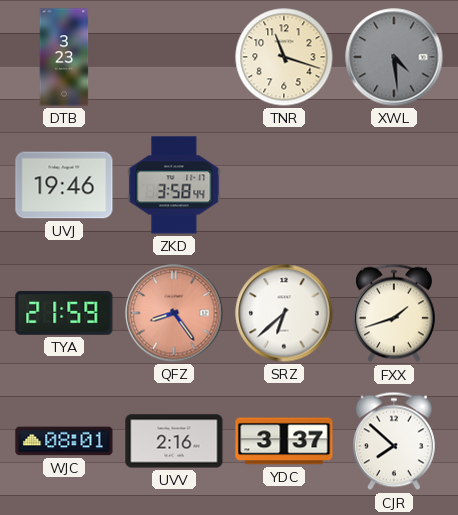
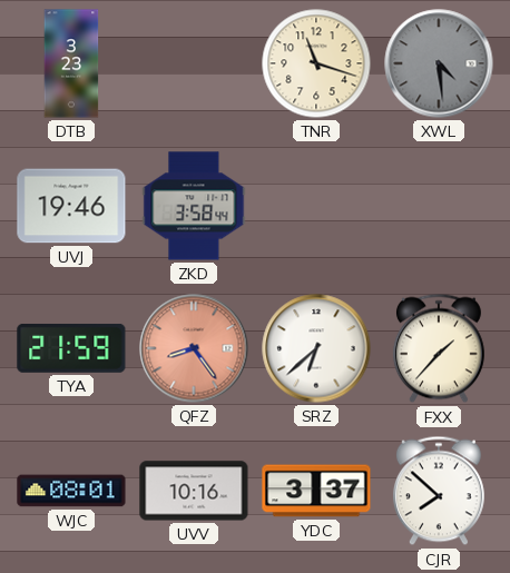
FXX: 1:42 -> 1:37
UVV: 2:16 -> 10:16
